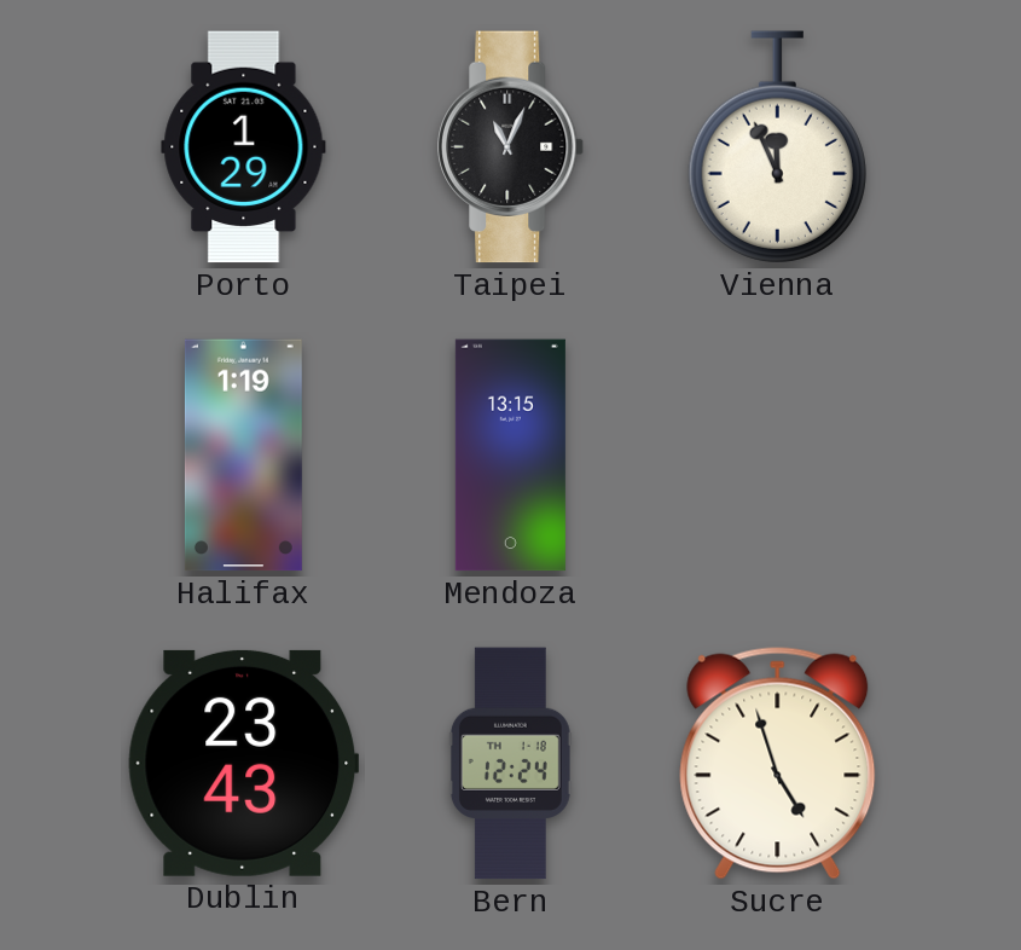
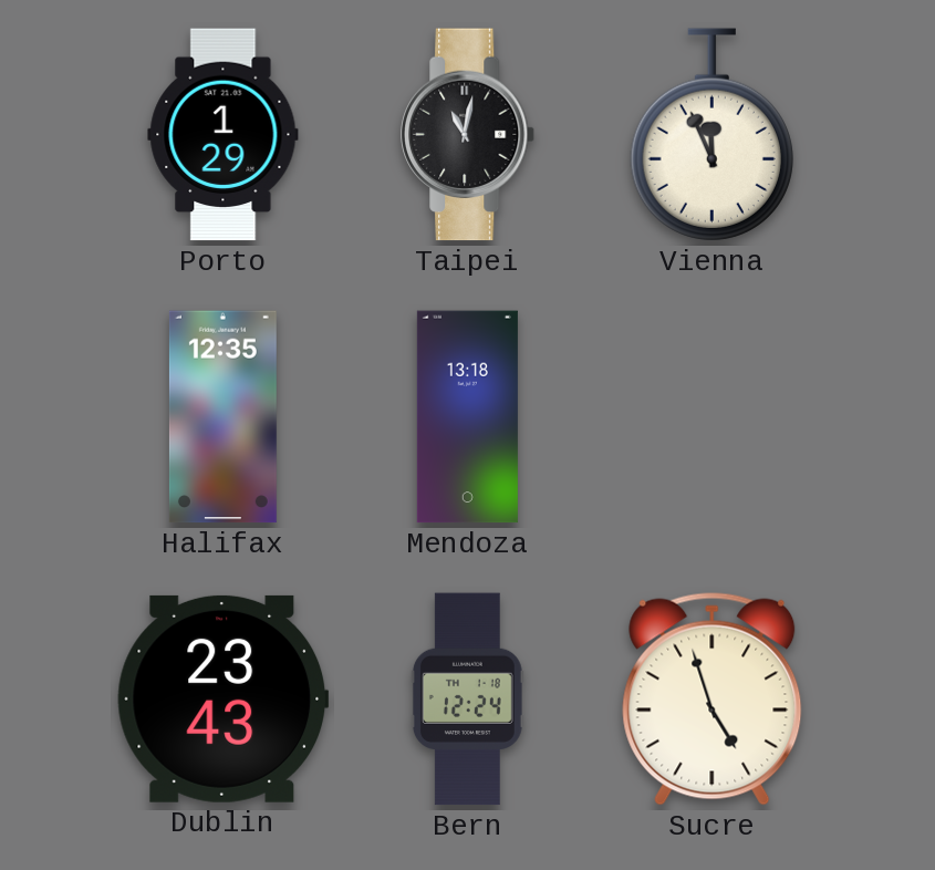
Taipei: 11:04 -> 11:02
Halifax: 1:19 -> 12:35
Mendoza: 13:15 -> 13:18
